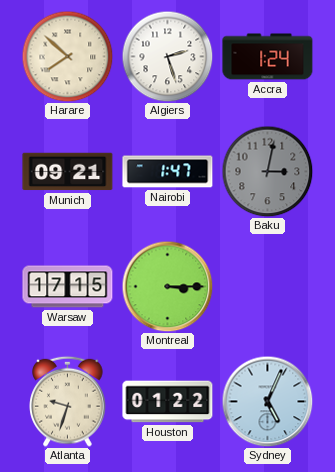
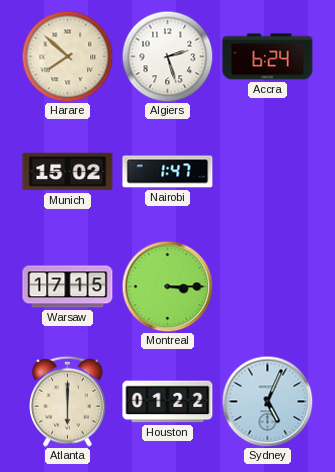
Accra: 1:24 -> 6:24
Munich: 09:21 -> 15:02
Baku: 3:02 -> none
Atlanta: 9:33 -> 6:00
